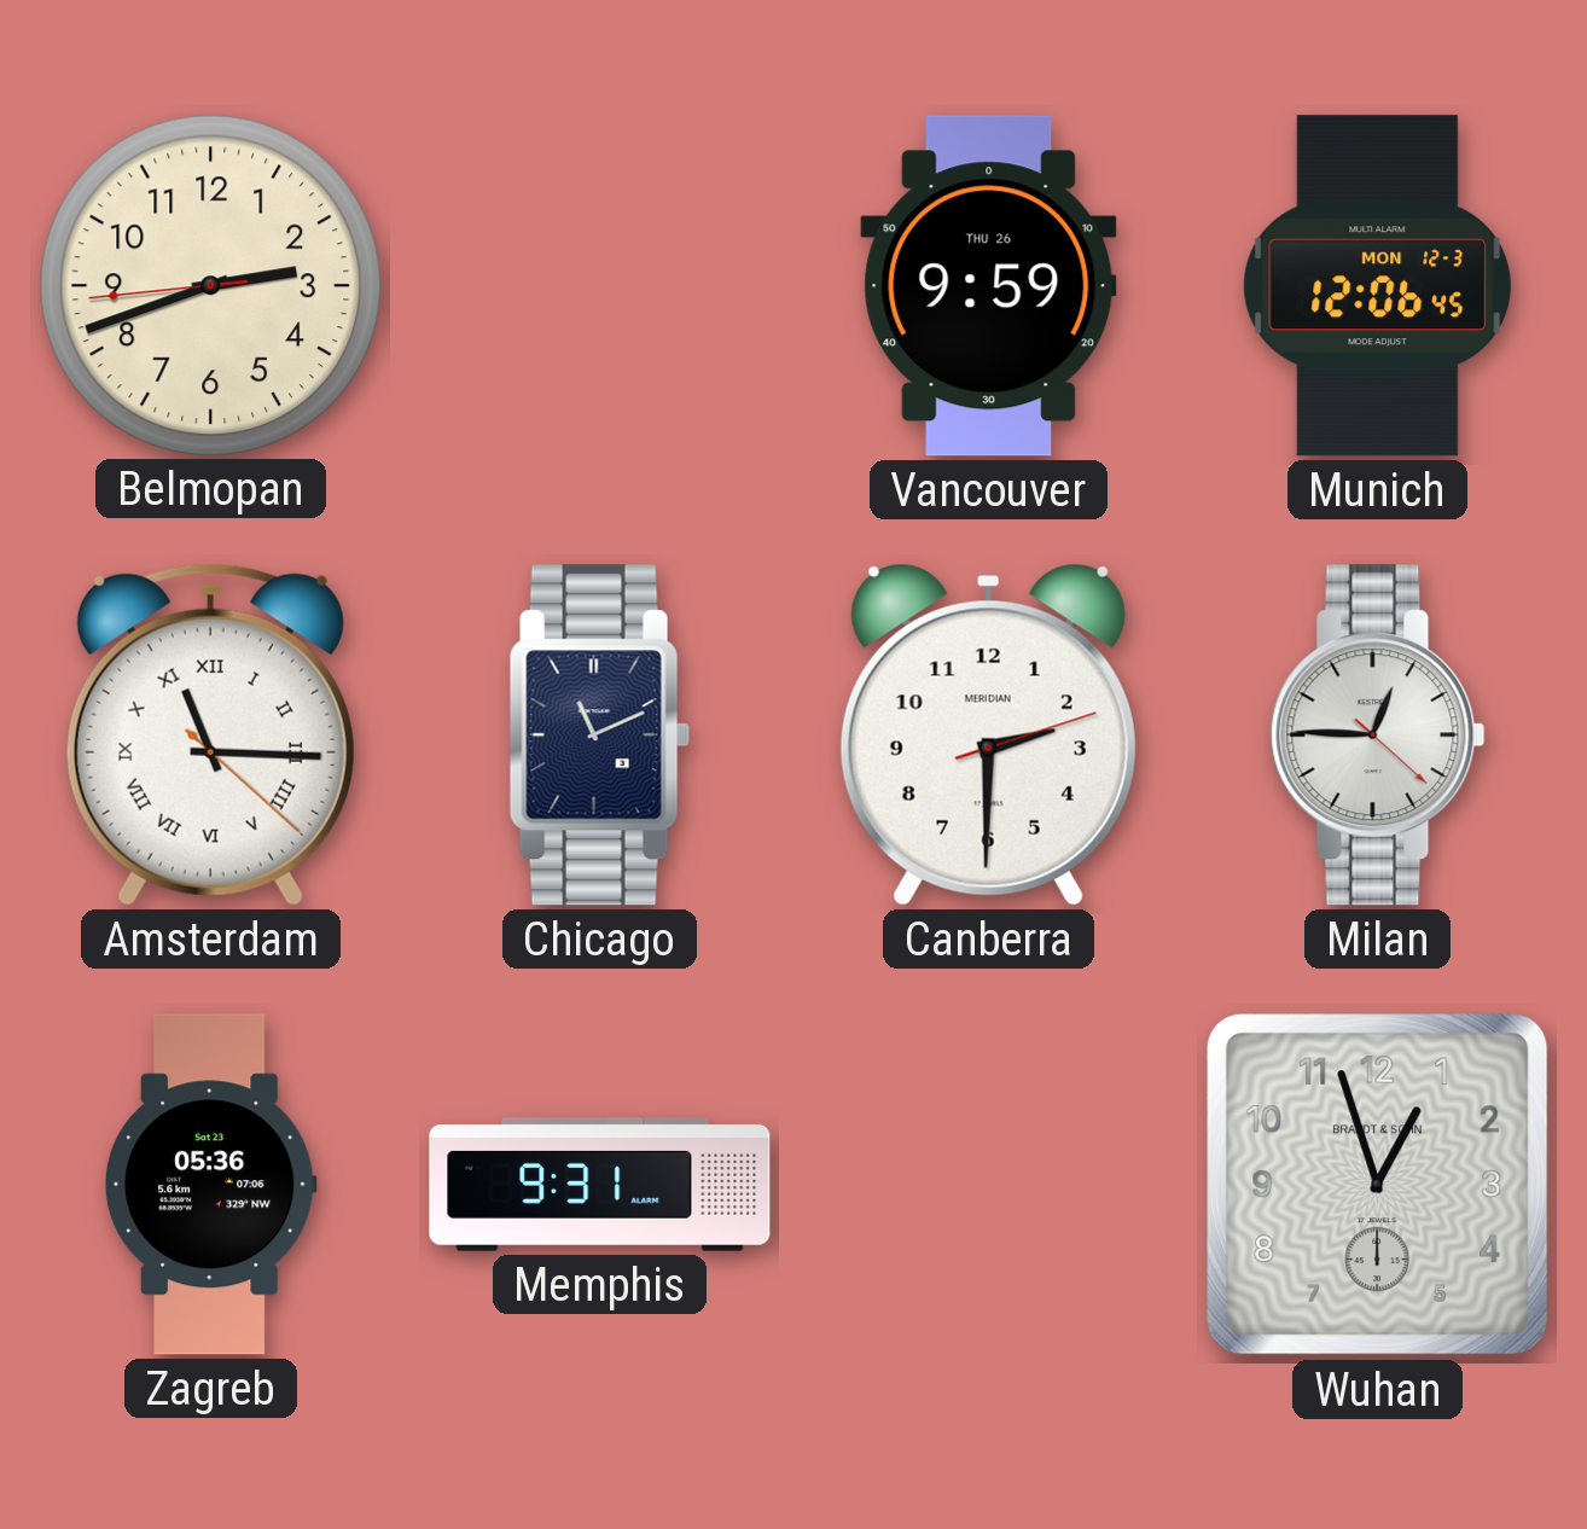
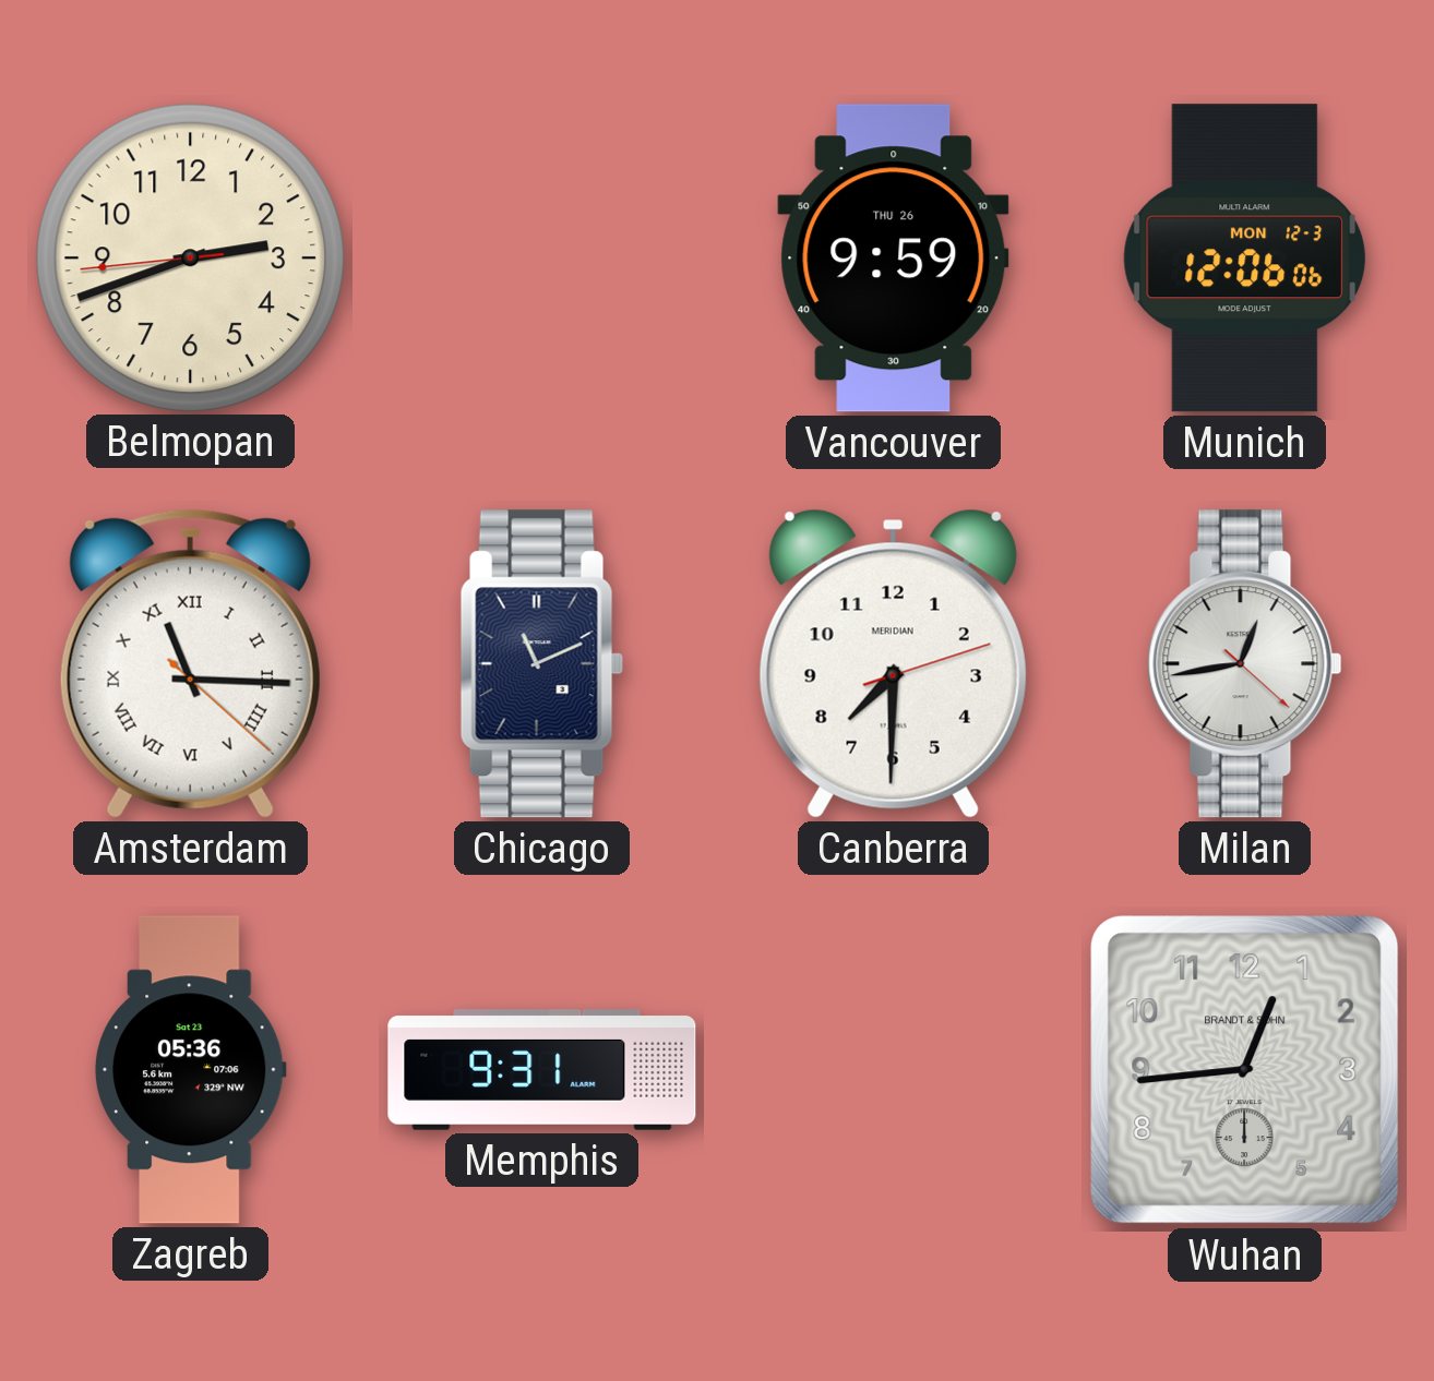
Munich: 12:06:45 -> 12:06:06
Canberra: 2:30 -> 7:30
Milan: 12:45 -> 12:43
Wuhan: 12:57 -> 12:44
